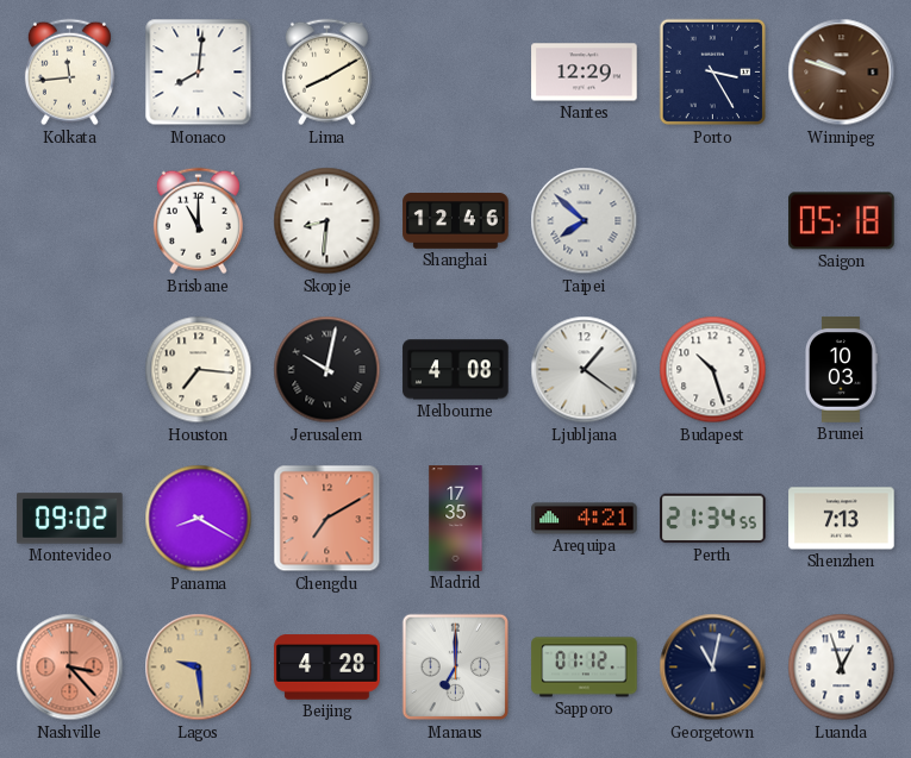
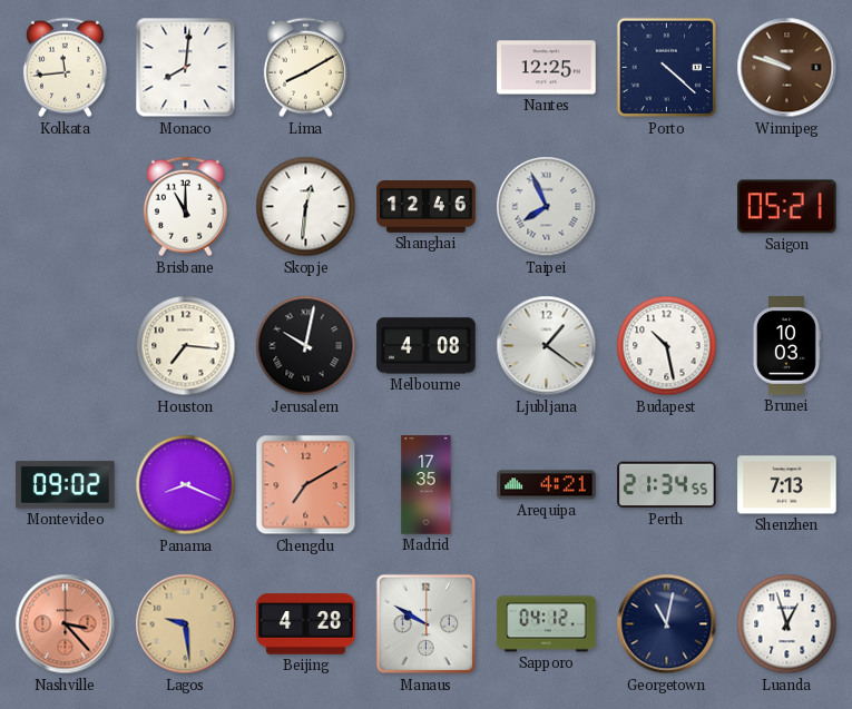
Nantes: 12:29 -> 12:25
Porto: 3:25 -> 4:22
Skopje: 8:31 -> 12:31
Taipei: 7:52 -> 7:56
Saigon: 05:18 -> 05:21
Budapest: 10:27 -> 10:28
Panama: 8:20 -> 8:19
Manaus: 7:00 -> 9:50
Sapporo: 01:12 -> 04:12
